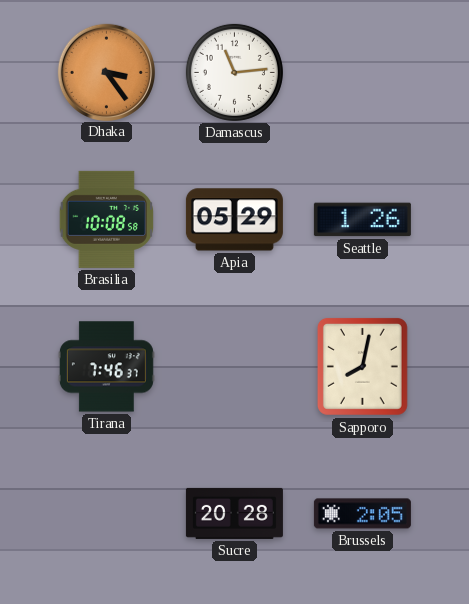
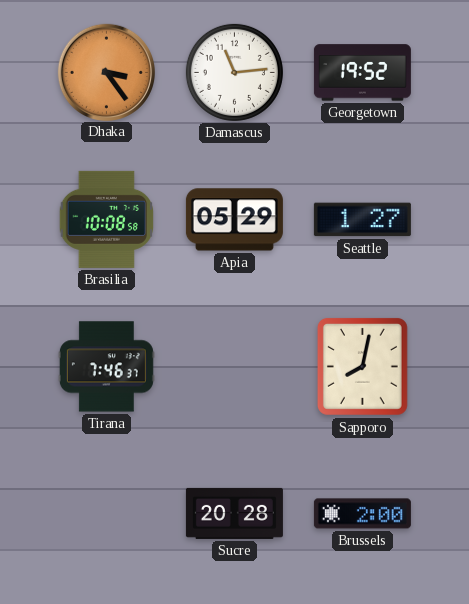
Georgetown: none -> 19:52
Seattle: 1:26 -> 1:27
Brussels: 2:05 -> 2:00
